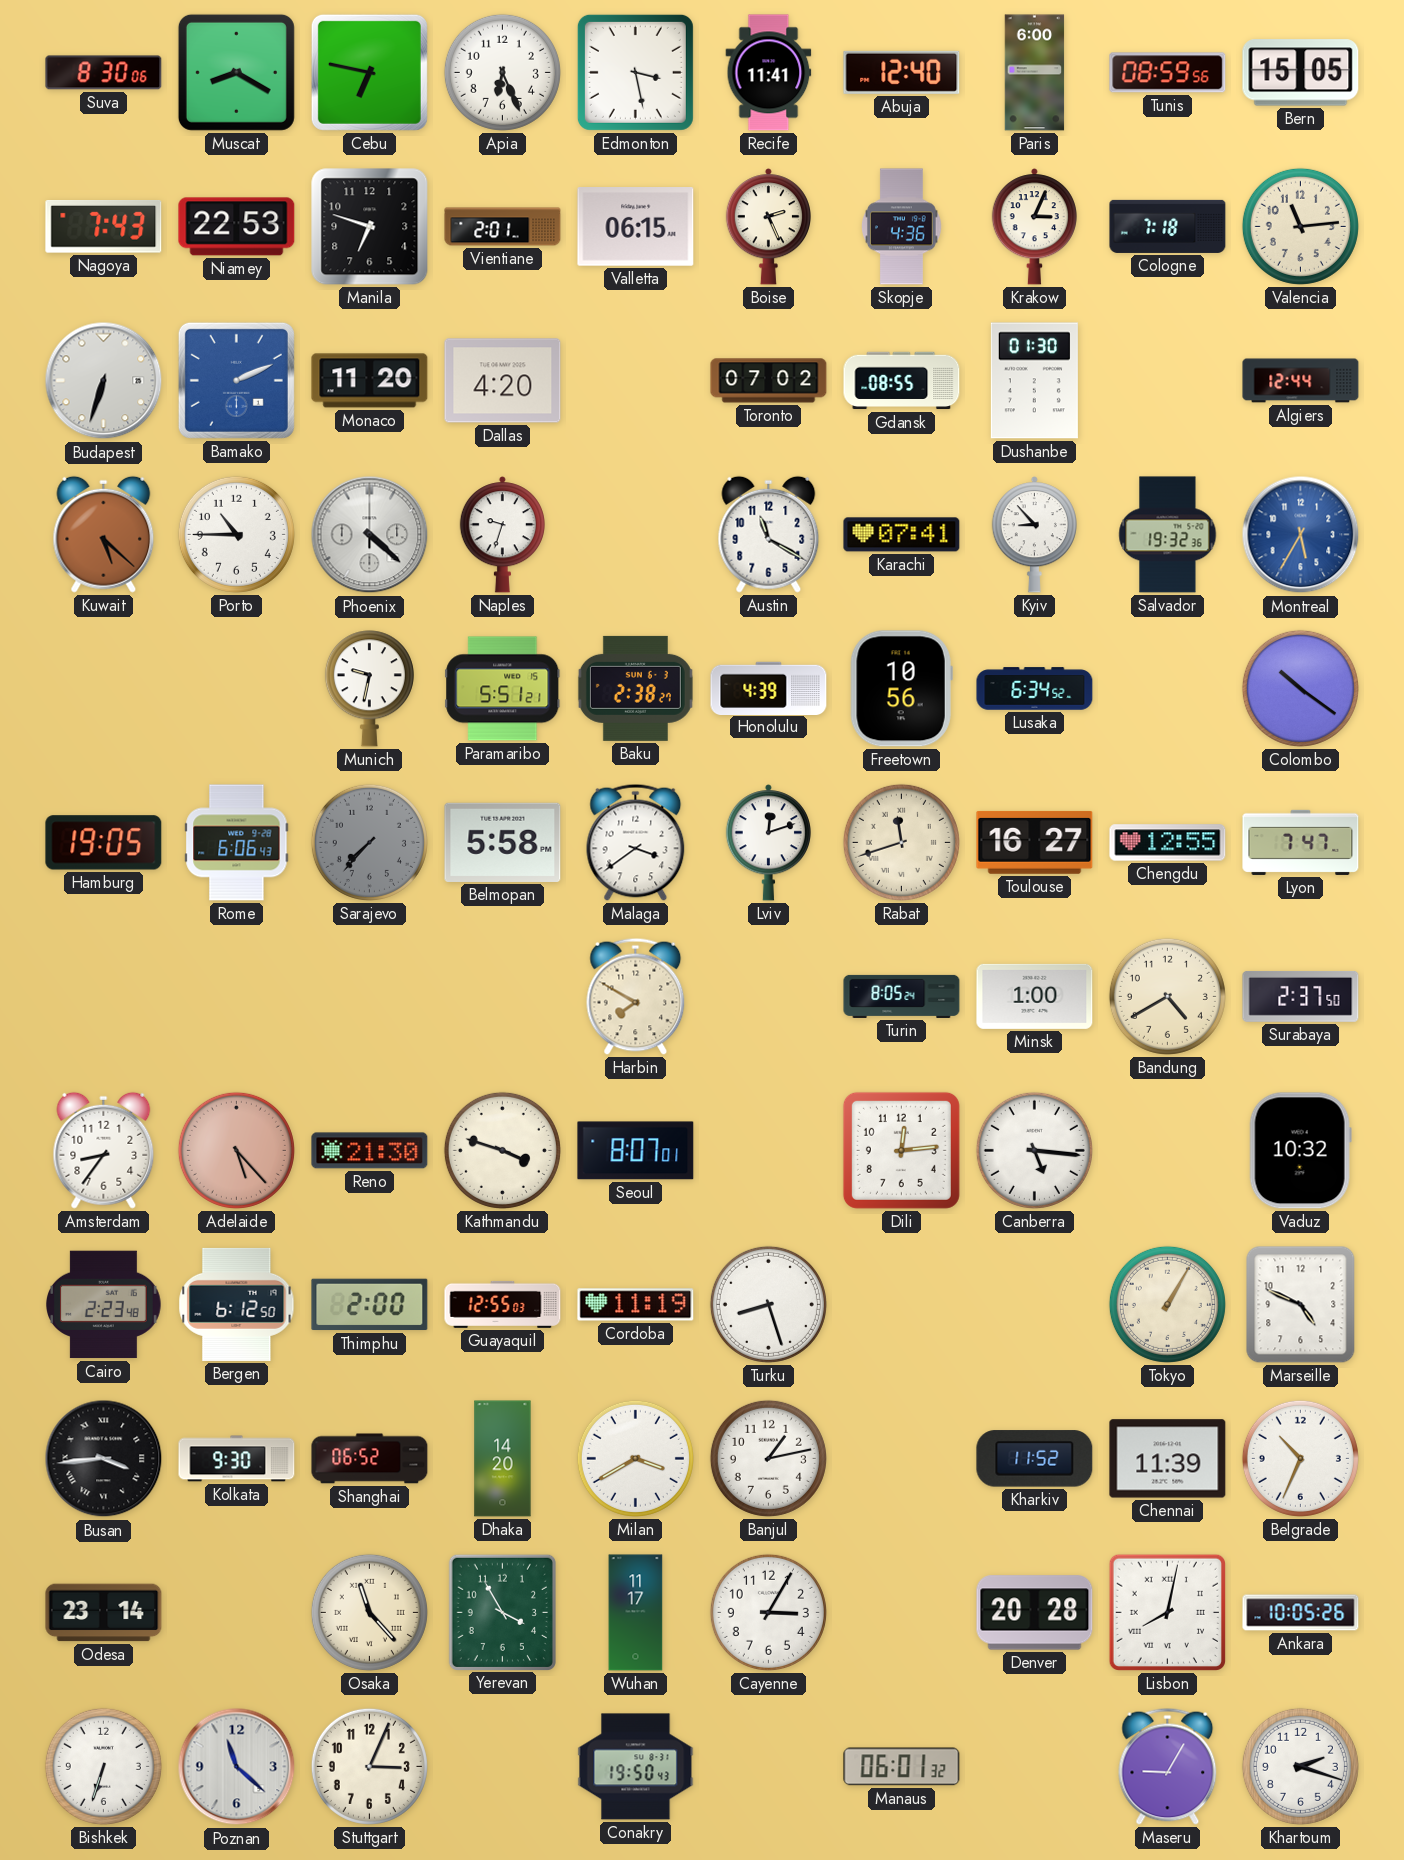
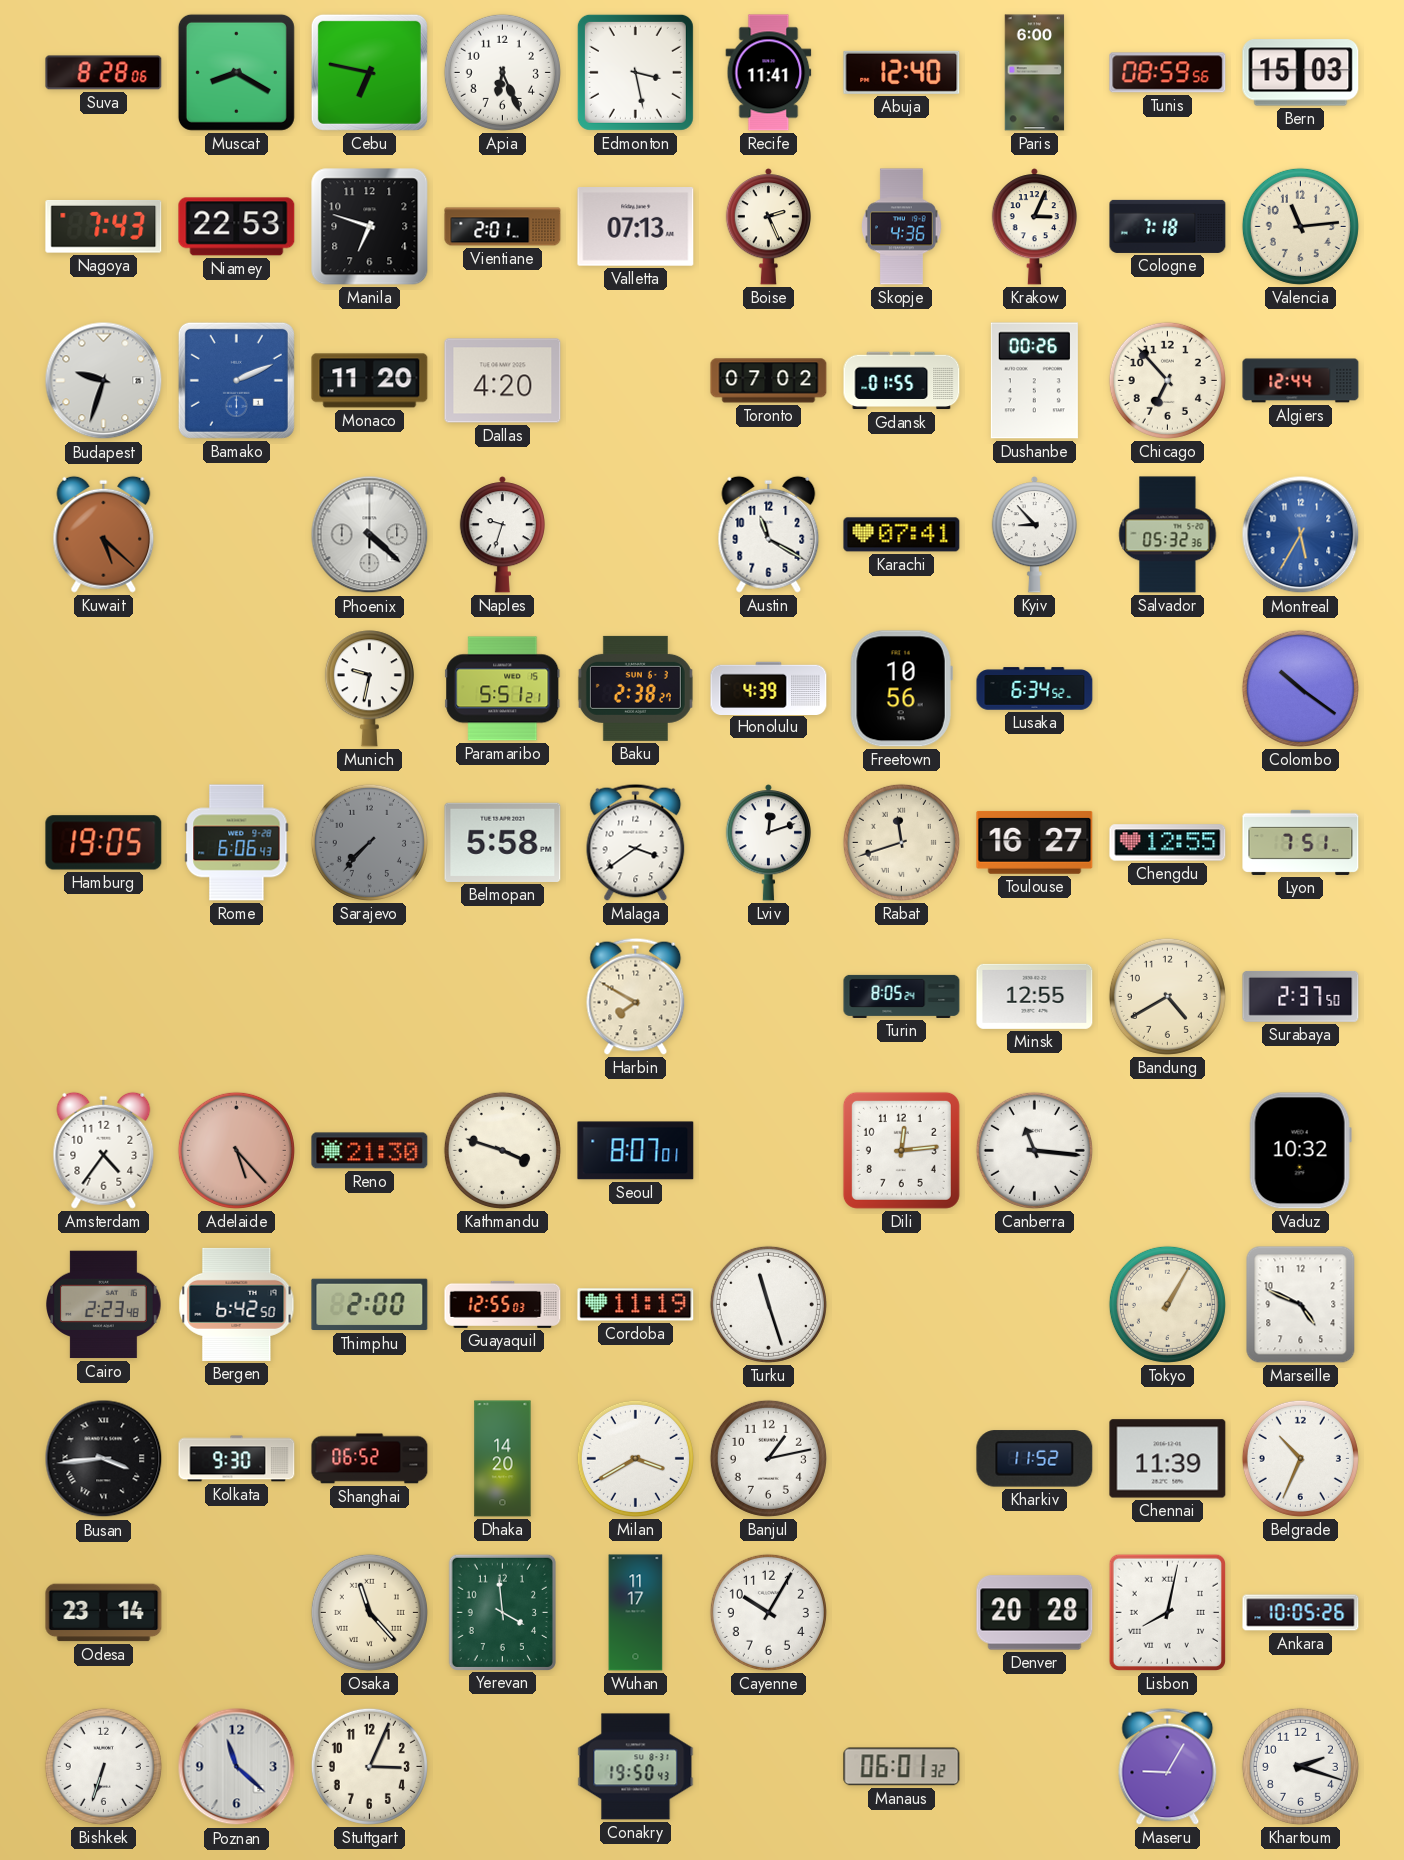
Suva: 8:30 -> 8:28
Bern: 15:05 -> 15:03
Valletta: 06:15 -> 07:13
Budapest: 6:33 -> 9:33
Gdansk: 08:55 -> 01:55
Dushanbe: 01:30 -> 00:26
Chicago: none -> 6:53
Porto: 10:45 -> none
Salvador: 19:32 -> 05:32
Lyon: 7:47 -> 7:51
Minsk: 1:00 -> 12:55
Amsterdam: 8:36 -> 4:36
Canberra: 5:16 -> 11:16
Bergen: 6:12 -> 6:42
Turku: 8:27 -> 11:27
Yerevan: 3:55 -> 3:59
Cayenne: 3:05 -> 10:05
